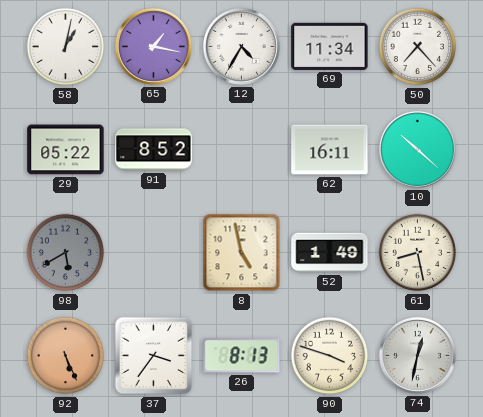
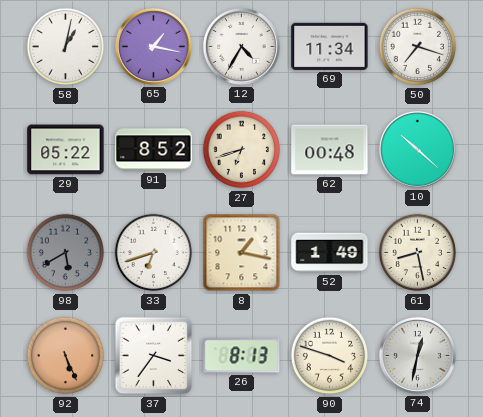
50: 7:23 -> 7:18
27: none -> 6:42
62: 16:11 -> 00:48
33: none -> 6:42
8: 4:58 -> 1:17
